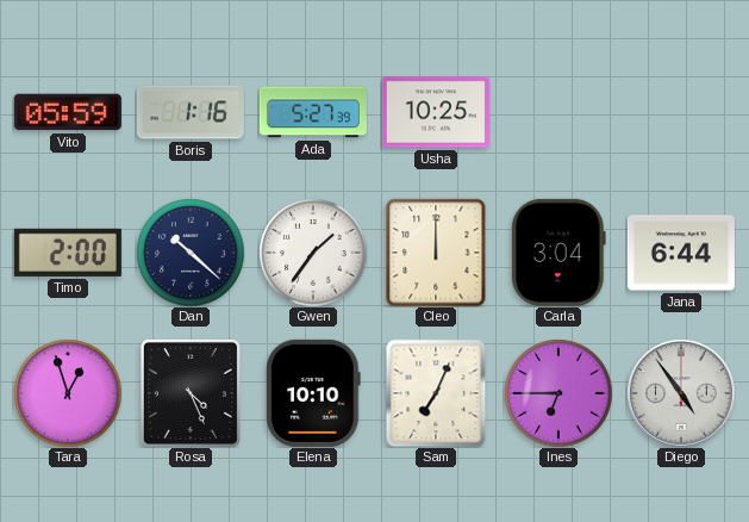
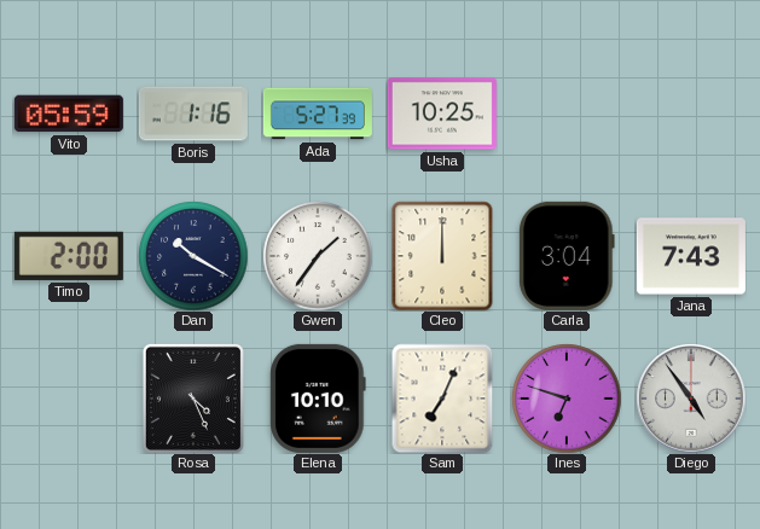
Dan: 10:22 -> 10:20
Jana: 6:44 -> 7:43
Tara: 12:57 -> none
Ines: 6:45 -> 6:48
